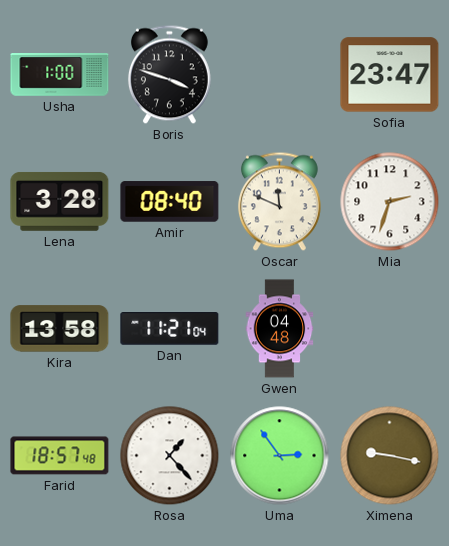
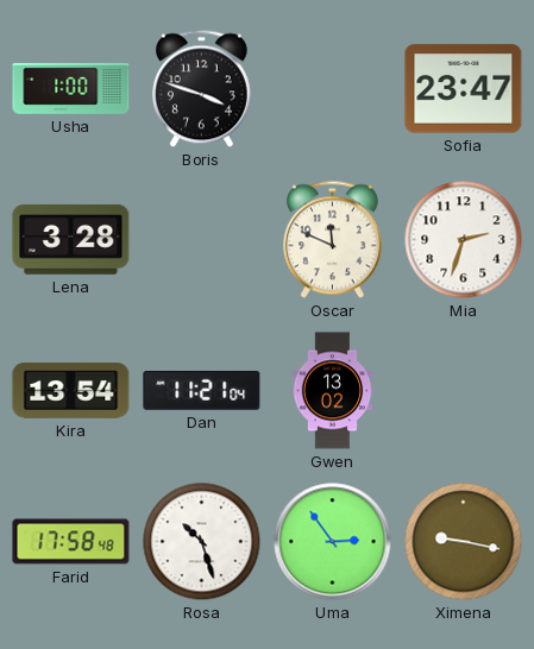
Amir: 08:40 -> none
Kira: 13:58 -> 13:54
Gwen: 04:48 -> 13:02
Farid: 18:57 -> 17:58
Rosa: 1:23 -> 10:27
